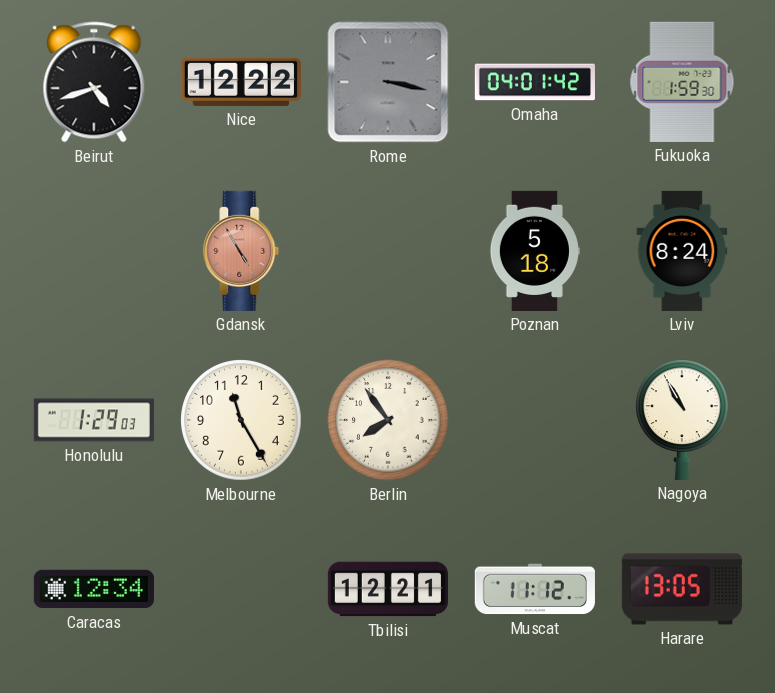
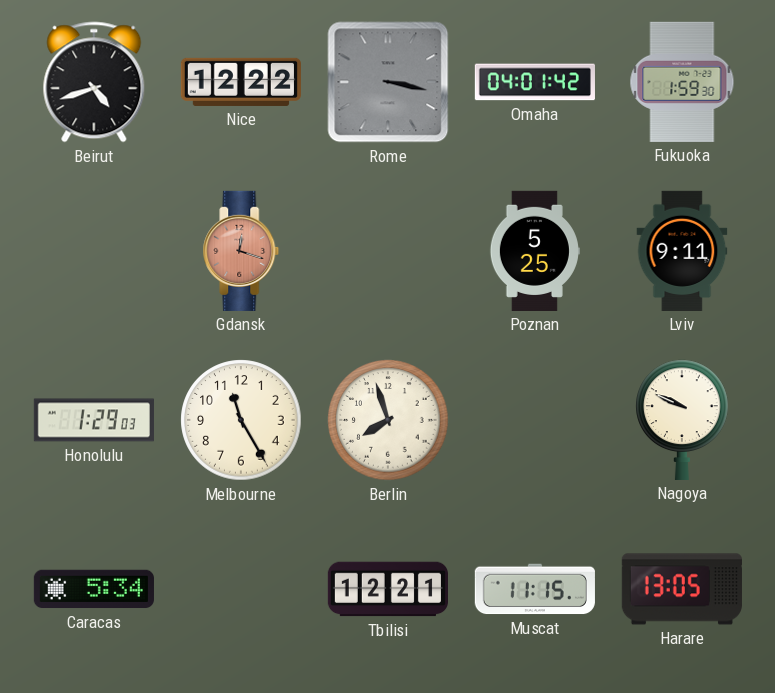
Gdansk: 4:55 -> 12:18
Poznan: 5:18 -> 5:25
Lviv: 8:24 -> 9:11
Berlin: 7:54 -> 7:57
Nagoya: 10:55 -> 9:49
Caracas: 12:34 -> 5:34
Muscat: 11:12 -> 11:15
